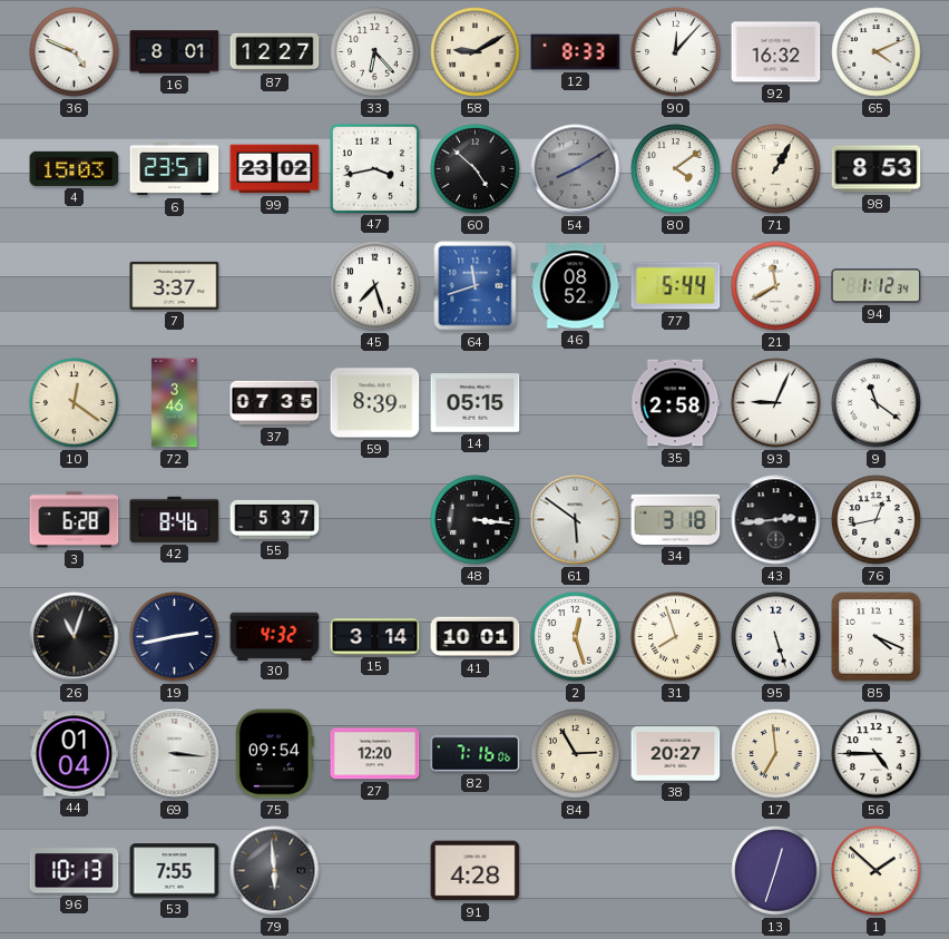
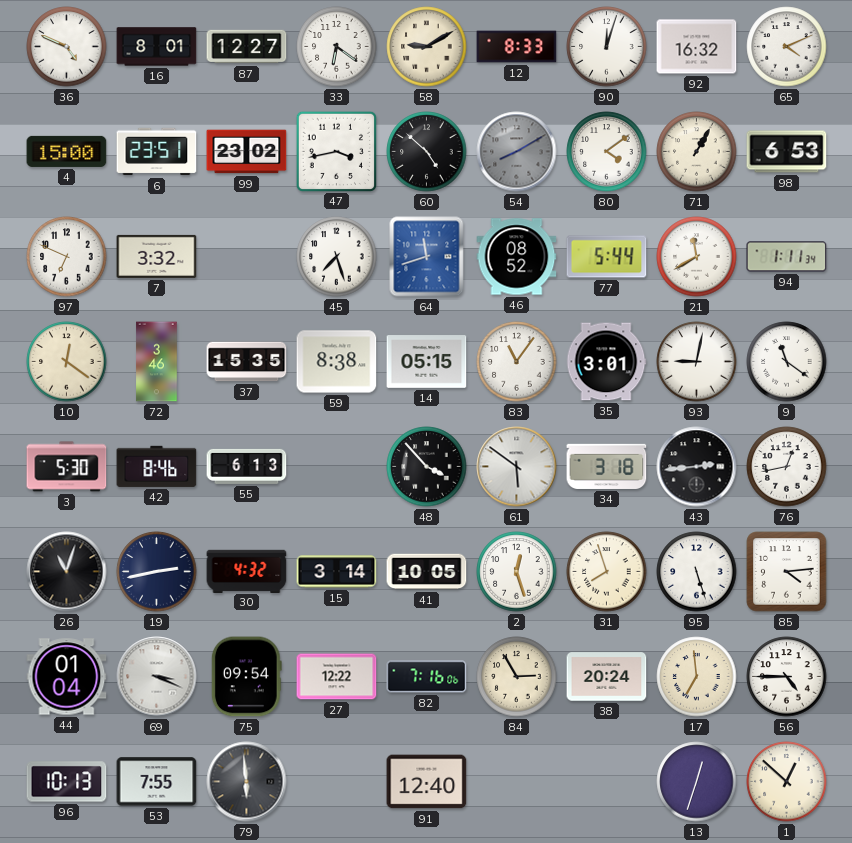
33: 6:23 -> 6:21
90: 12:07 -> 12:03
4: 15:03 -> 15:00
98: 8:53 -> 6:53
97: none -> 6:49
7: 3:37 -> 3:32
94: 1:12 -> 1:11
37: 07:35 -> 15:35
59: 8:39 -> 8:38
83: none -> 11:06
35: 2:58 -> 3:01
93: 9:04 -> 9:02
3: 6:28 -> 5:30
55: 5:37 -> 6:13
48: 3:16 -> 3:53
41: 10:01 -> 10:05
85: 4:19 -> 4:14
69: 3:16 -> 3:19
27: 12:20 -> 12:22
38: 20:27 -> 20:24
91: 4:28 -> 12:40
1: 1:52 -> 12:52
